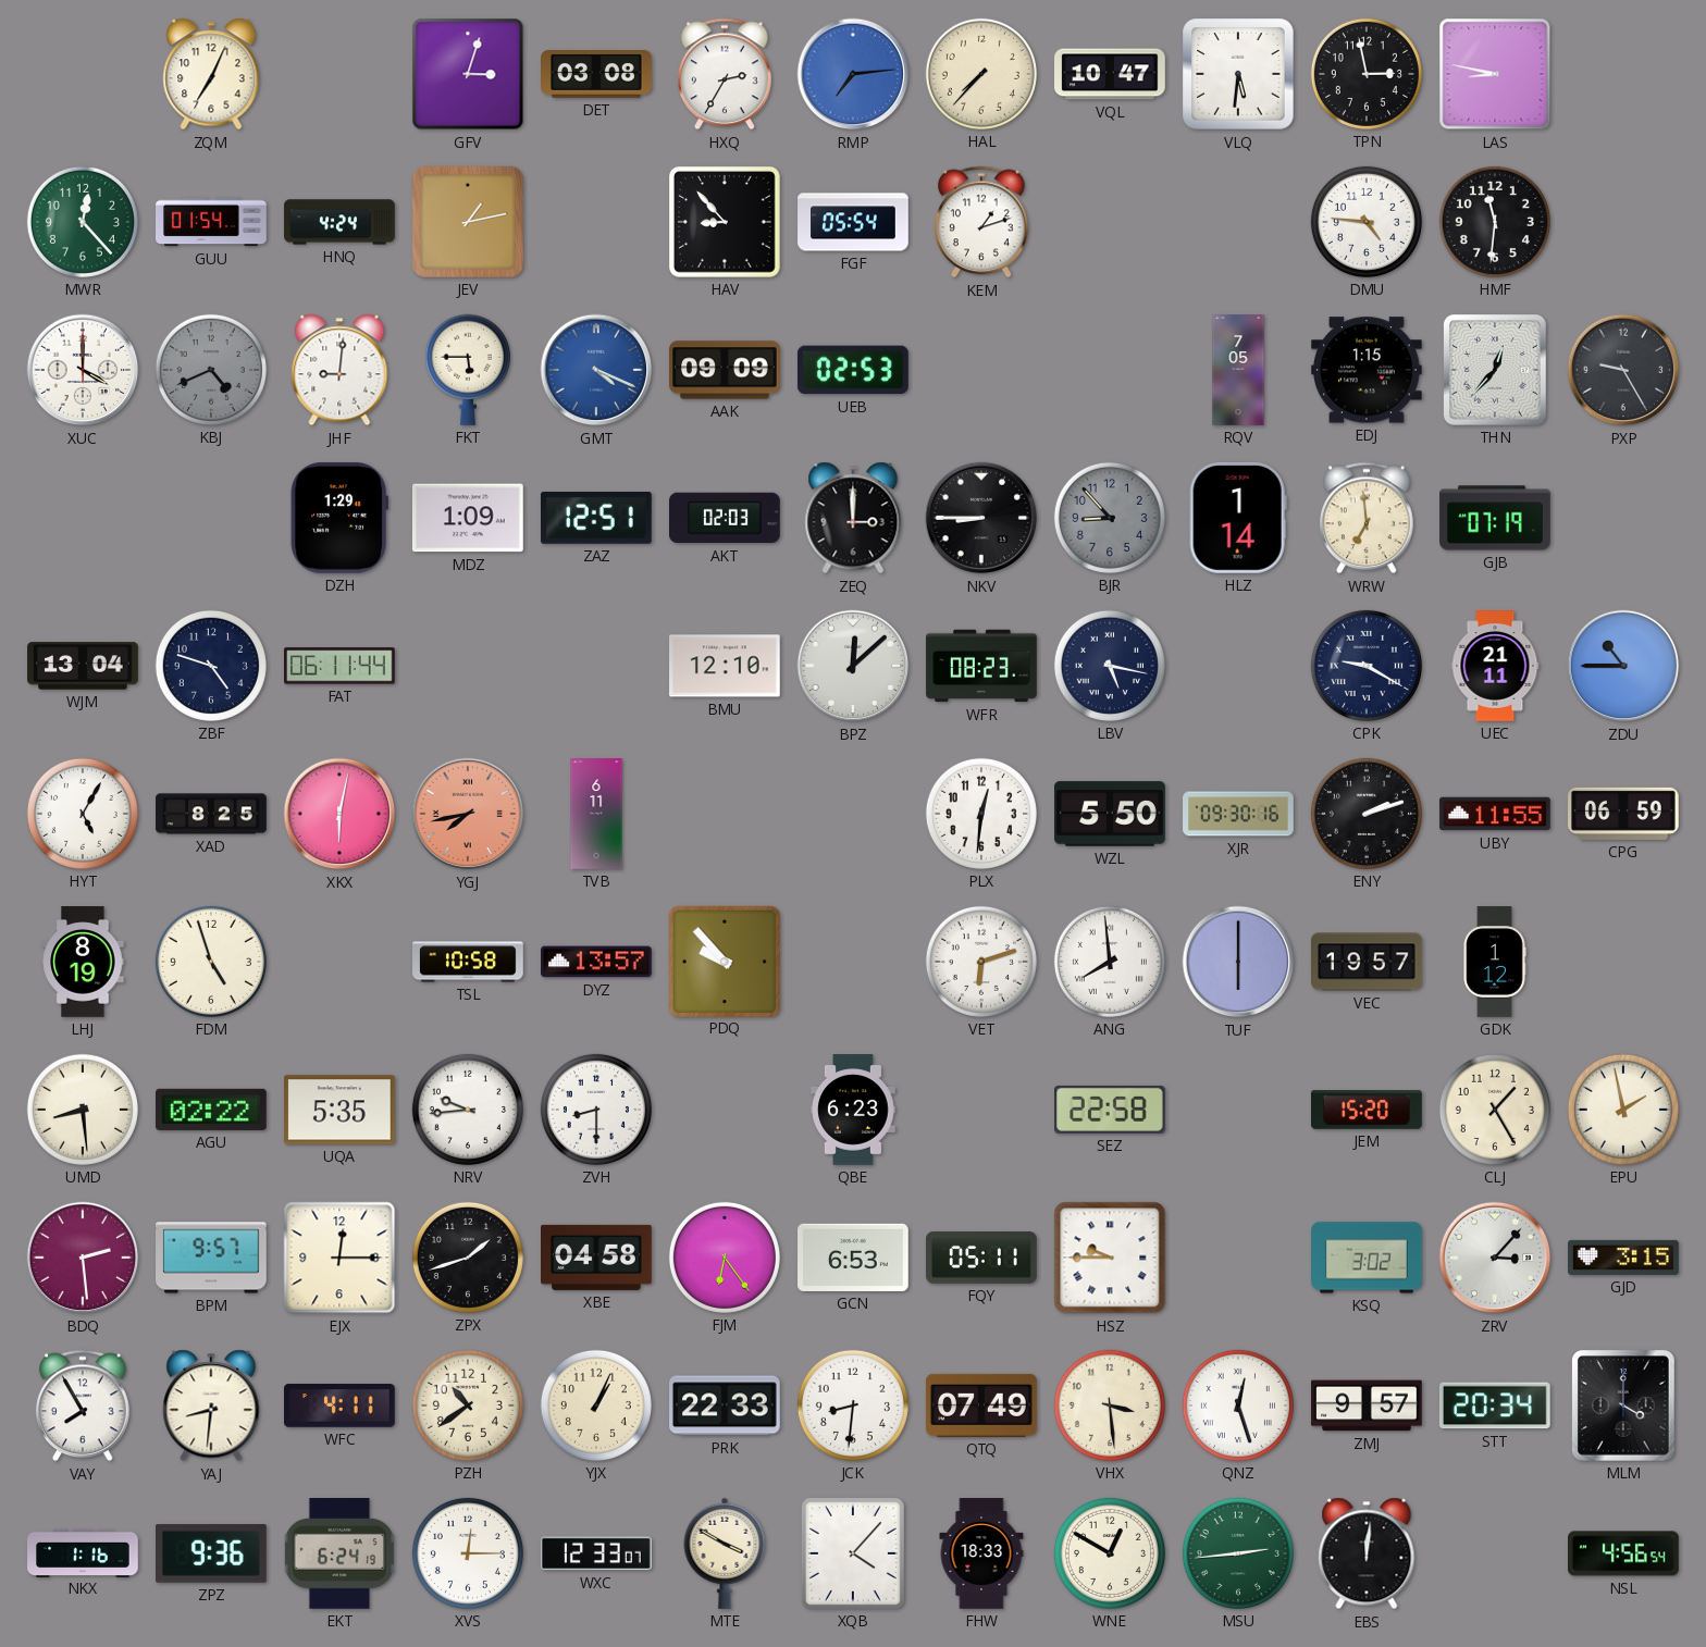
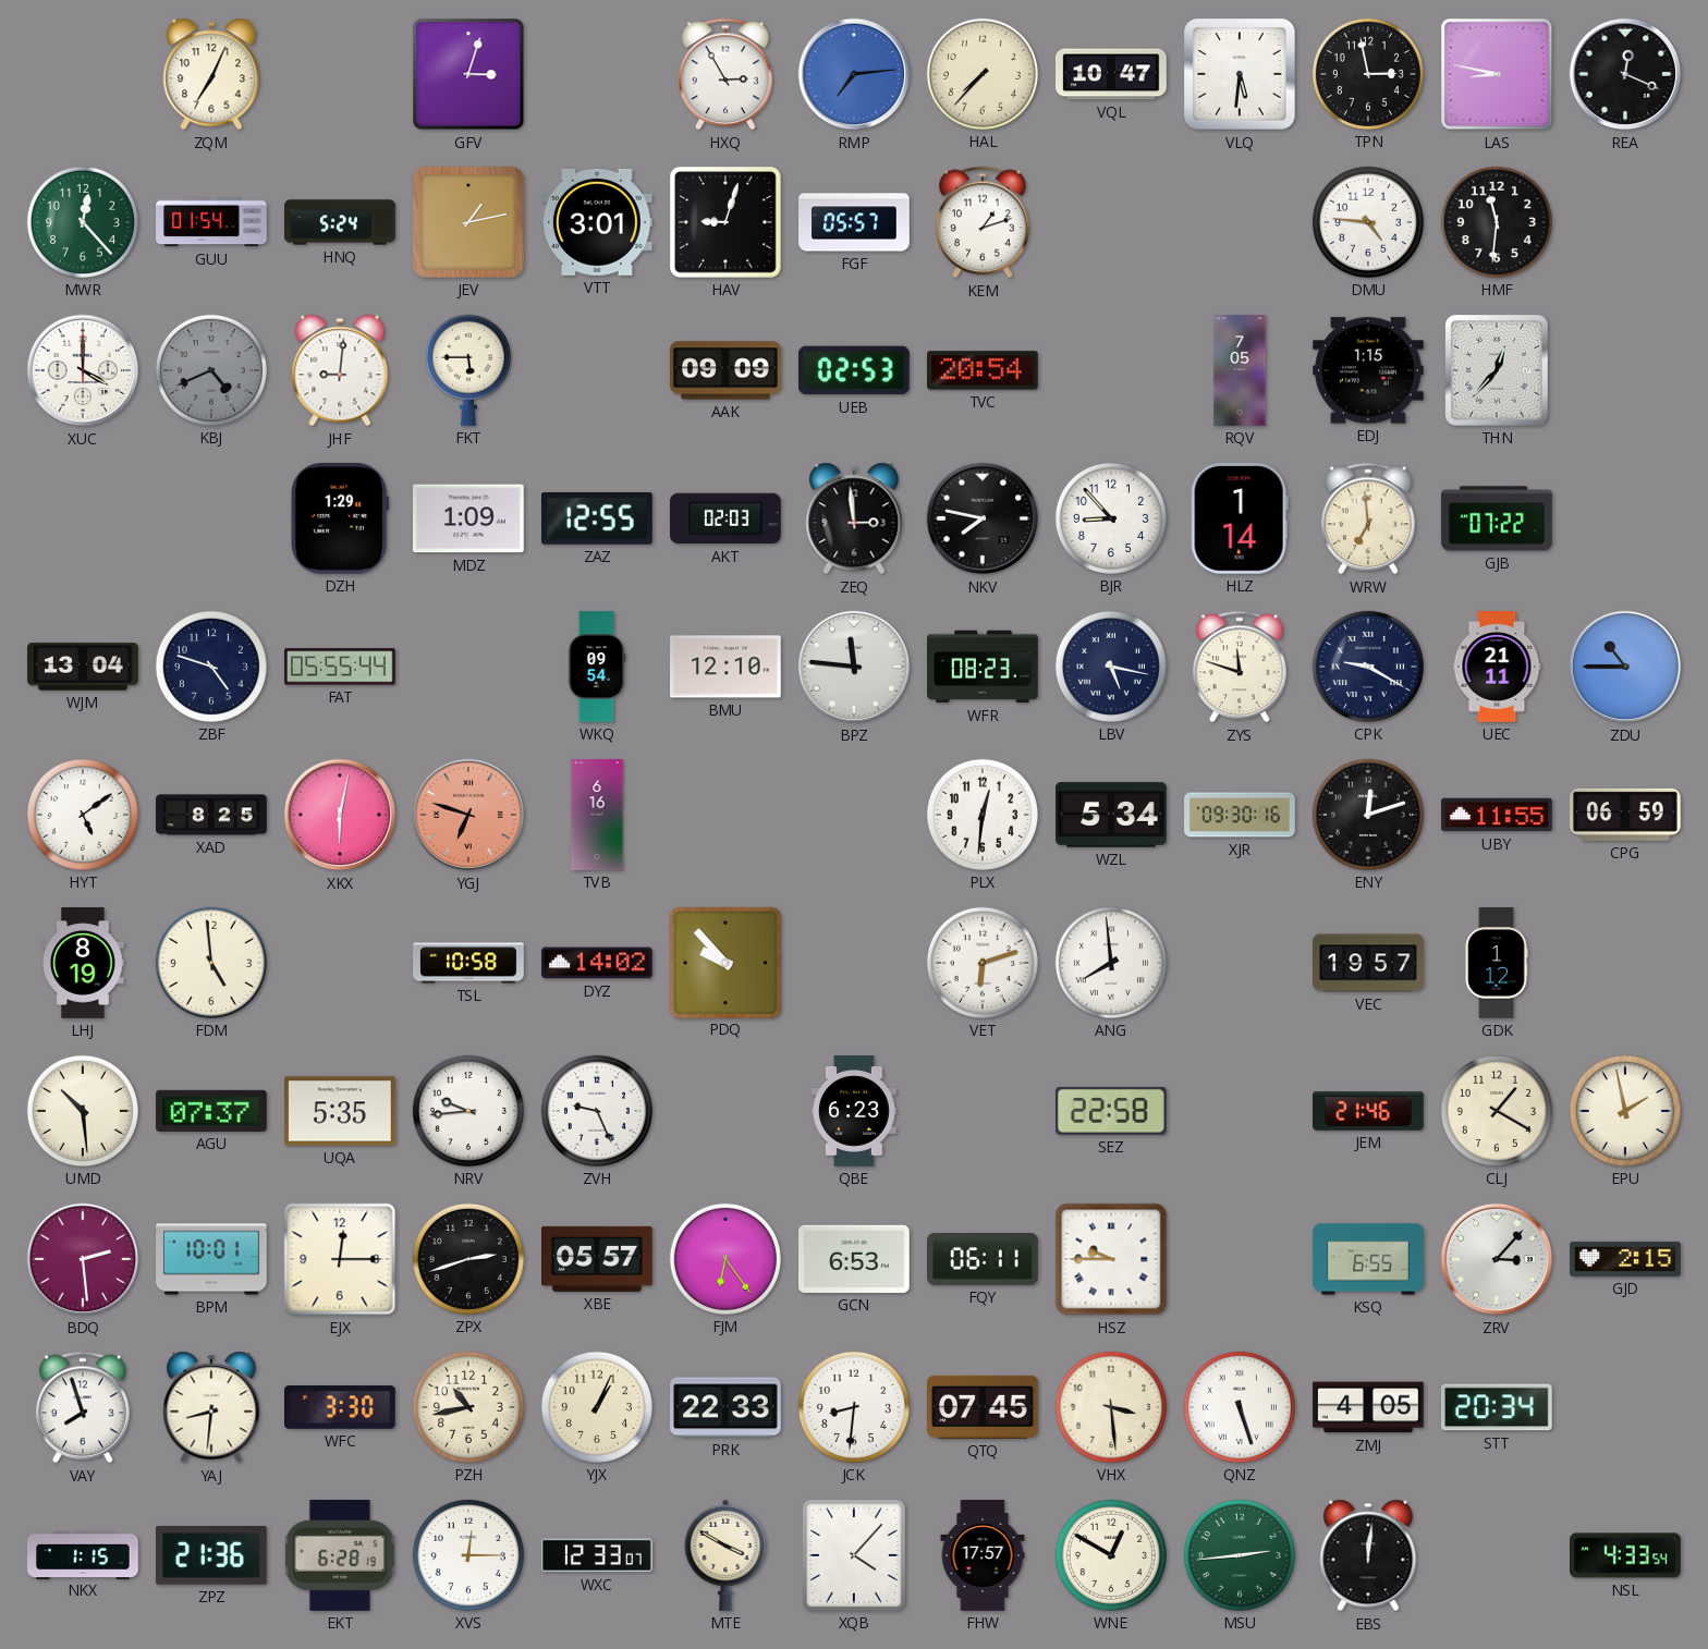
DET: 03:08 -> none
HXQ: 2:35 -> 2:55
REA: none -> 12:19
HNQ: 4:24 -> 5:24
VTT: none -> 3:01
HAV: 8:53 -> 9:03
FGF: 05:54 -> 05:57
GMT: 4:19 -> none
TVC: none -> 20:54
PXP: 9:25 -> none
ZAZ: 12:51 -> 12:55
ZEQ: 3:00 -> 2:59
NKV: 8:45 -> 7:47
BJR dial: grey -> white
GJB: 07:19 -> 07:22
FAT: 06:11 -> 05:55
WKQ: none -> 09:54
BPZ: 12:08 -> 11:46
ZYS: none -> 11:48
HYT: 5:05 -> 5:09
YGJ: 7:43 -> 6:48
TVB: 6:11 -> 6:16
WZL: 5:50 -> 5:34
ENY: 2:12 -> 12:12
FDM: 4:57 -> 4:59
DYZ: 13:57 -> 14:02
TUF: 6:00 -> none
UMD: 8:29 -> 10:29
AGU: 02:22 -> 07:37
ZVH: 8:30 -> 9:26
JEM: 15:20 -> 21:46
CLJ: 1:25 -> 1:20
BPM: 9:57 -> 10:01
ZPX: 1:42 -> 2:42
XBE: 04:58 -> 05:57
FQY: 05:11 -> 06:11
KSQ: 3:02 -> 6:55
GJD: 3:15 -> 2:15
VAY: 7:55 -> 7:57
WFC: 4:11 -> 3:30
PZH: 10:39 -> 10:43
QTQ: 07:49 -> 07:45
QNZ: 12:27 -> 5:27
ZMJ: 9:57 -> 4:05
MLM: 4:00 -> none
NKX: 1:16 -> 1:15
ZPZ: 9:36 -> 21:36
EKT: 6:24 -> 6:28
FHW: 18:33 -> 17:57
NSL: 4:56 -> 4:33
